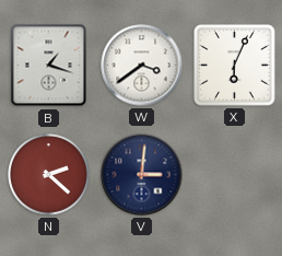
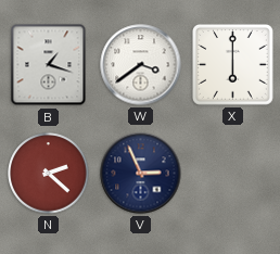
X: 6:04 -> 6:00
V: 3:01 -> 2:56
